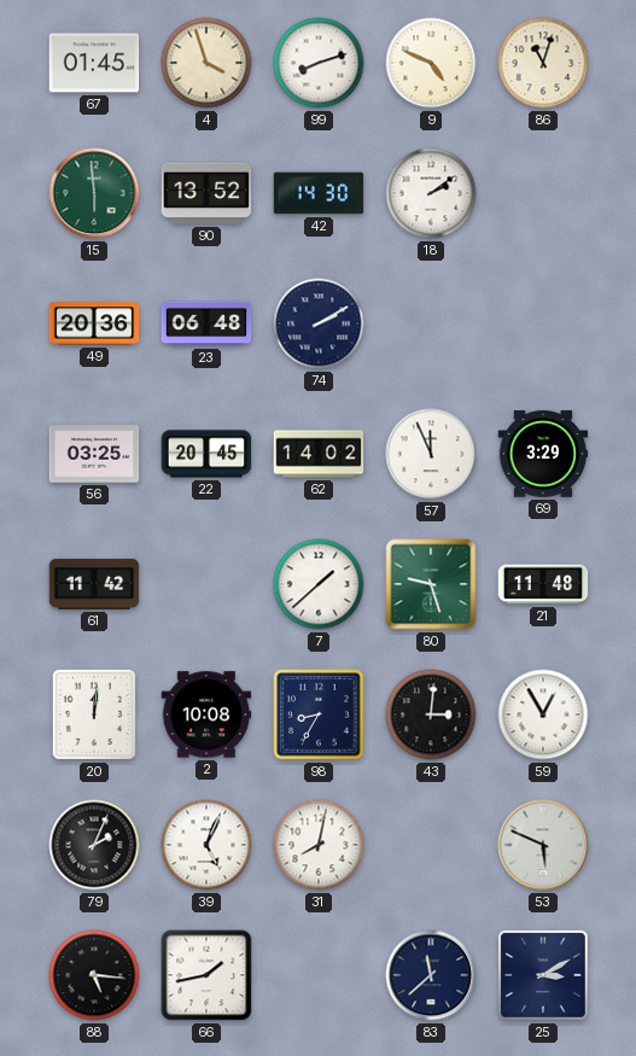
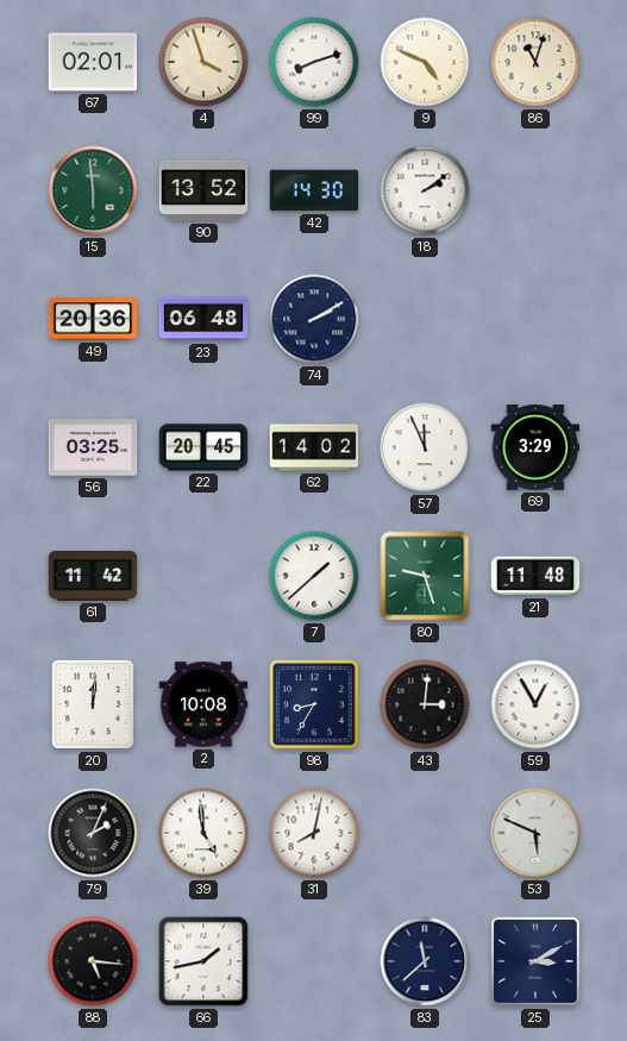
67: 01:45 -> 02:01
39: 5:04 -> 4:59
